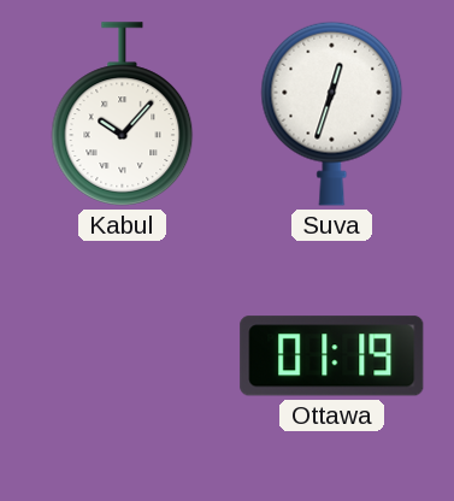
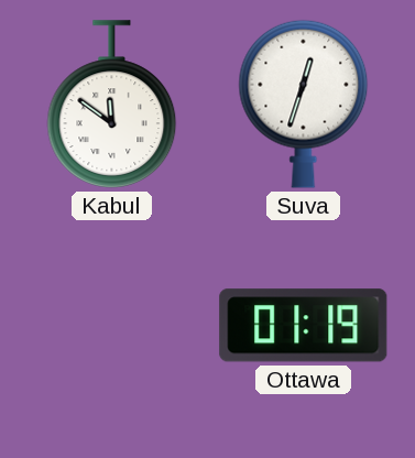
Kabul: 10:07 -> 11:51
